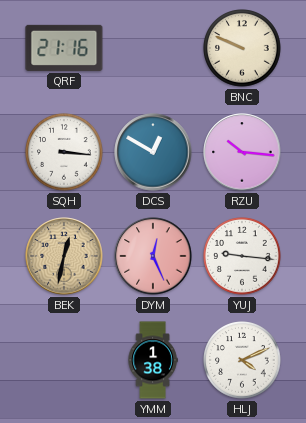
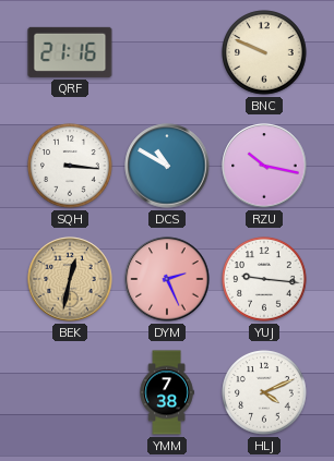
DCS: 12:50 -> 10:50
RZU: 10:16 -> 10:17
DYM: 12:26 -> 2:26
YMM: 1:38 -> 7:38
